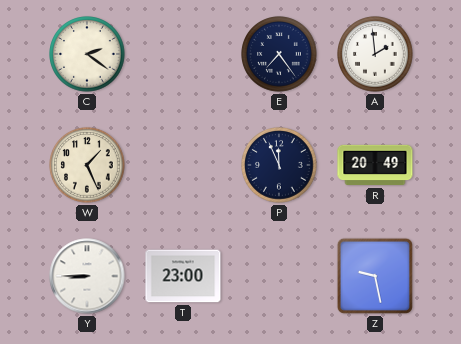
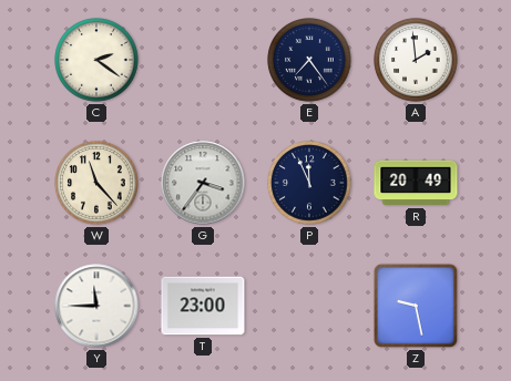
W: 1:26 -> 11:23
G: none -> 3:36
Y: 8:45 -> 11:45
